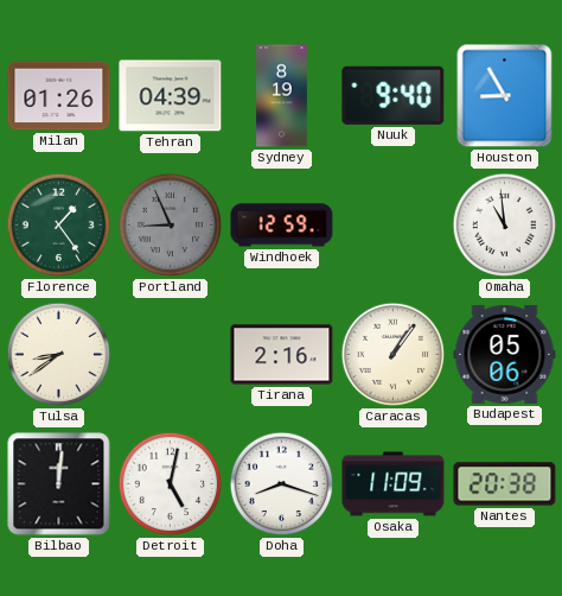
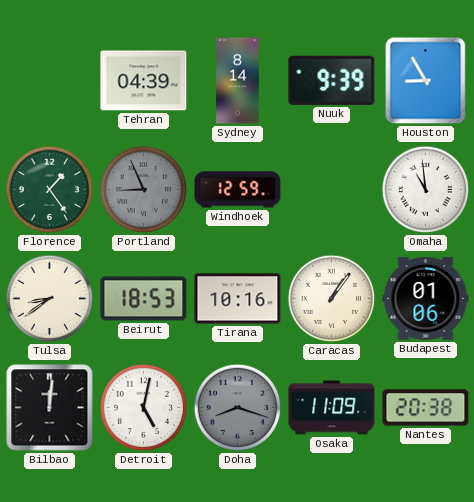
Milan: 01:26 -> none
Sydney: 8:19 -> 8:14
Nuuk: 9:40 -> 9:39
Beirut: none -> 18:53
Tirana: 2:16 -> 10:16
Budapest: 05:06 -> 01:06
Doha dial: white -> grey
